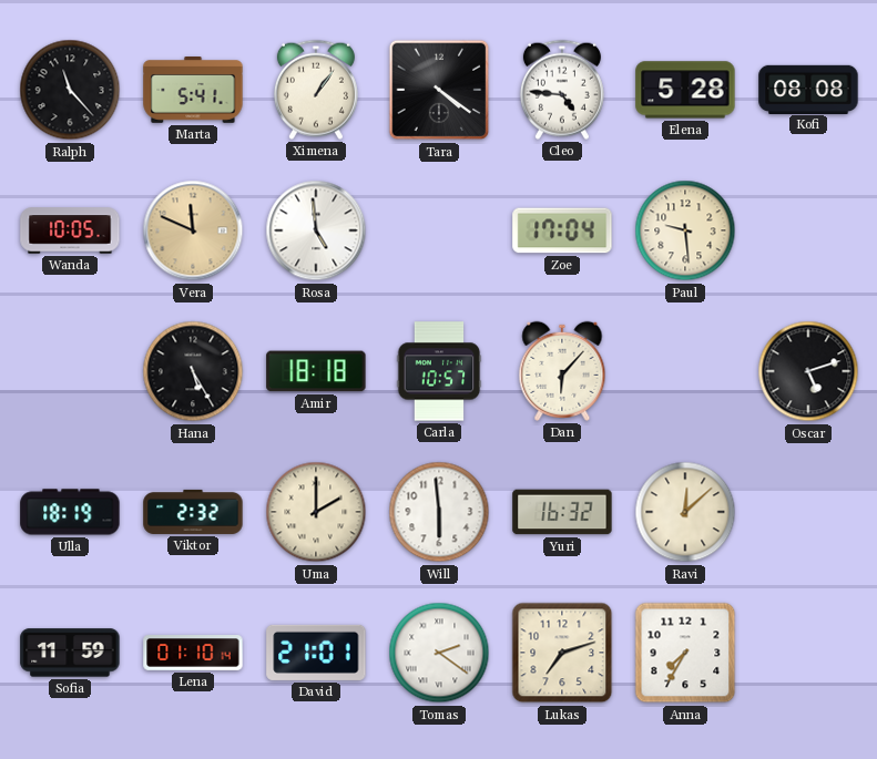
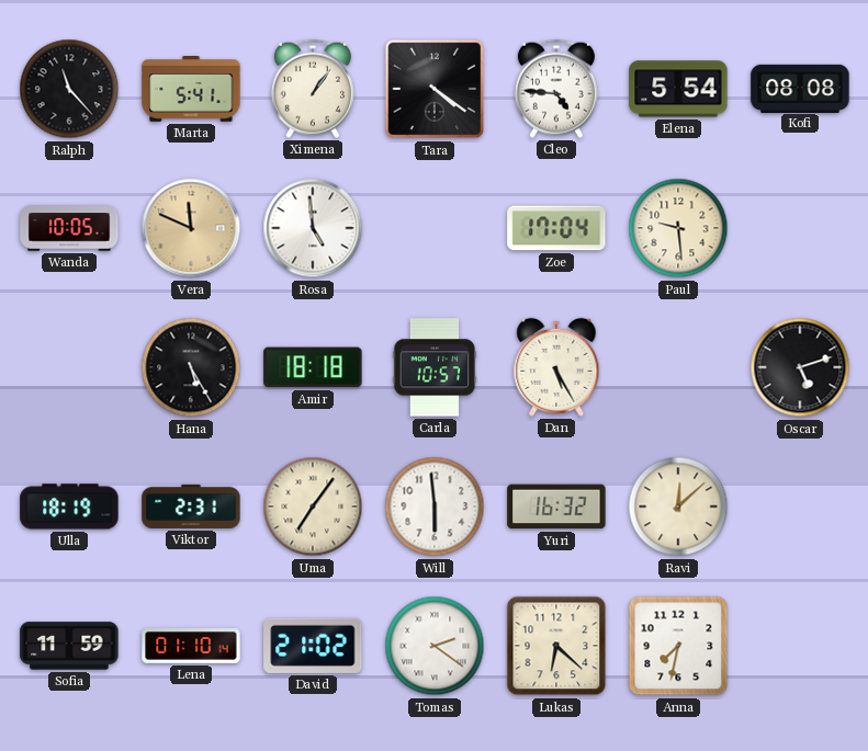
Elena: 5:28 -> 5:54
Dan: 6:07 -> 5:25
Viktor: 2:32 -> 2:31
Uma: 2:00 -> 7:06
David: 21:01 -> 21:02
Lukas: 7:12 -> 6:22
Anna: 7:35 -> 7:32
